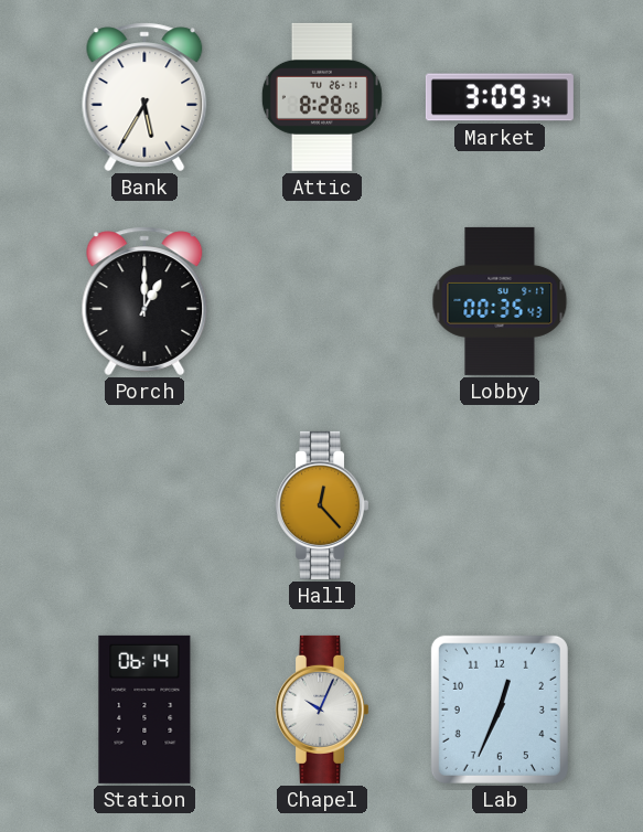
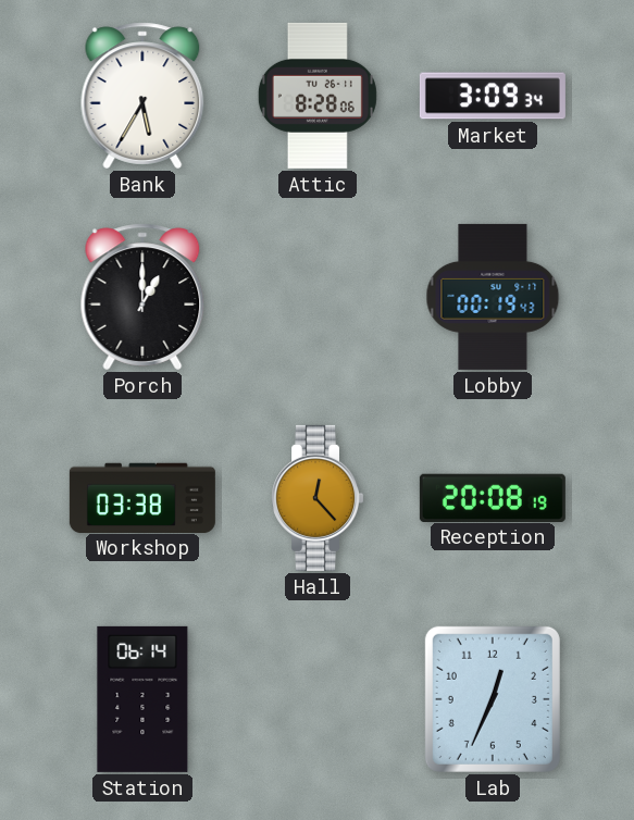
Lobby: 00:35 -> 00:19
Workshop: none -> 03:38
Reception: none -> 20:08
Chapel: 10:04 -> none
